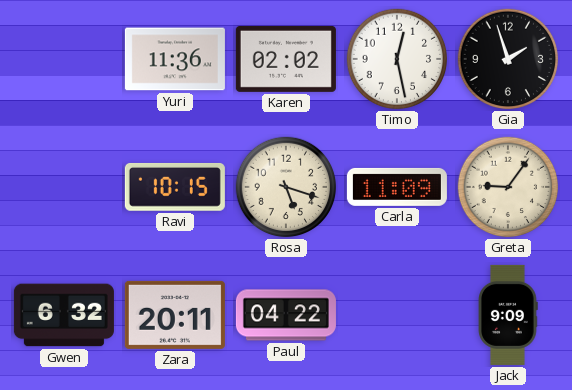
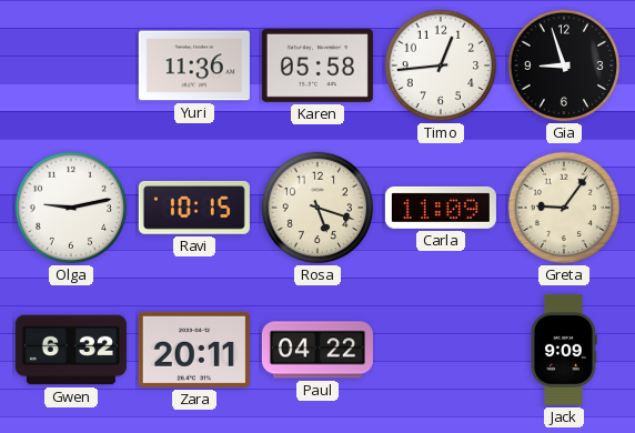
Karen: 02:02 -> 05:58
Timo: 12:28 -> 12:44
Gia: 1:57 -> 8:57
Olga: none -> 9:13
